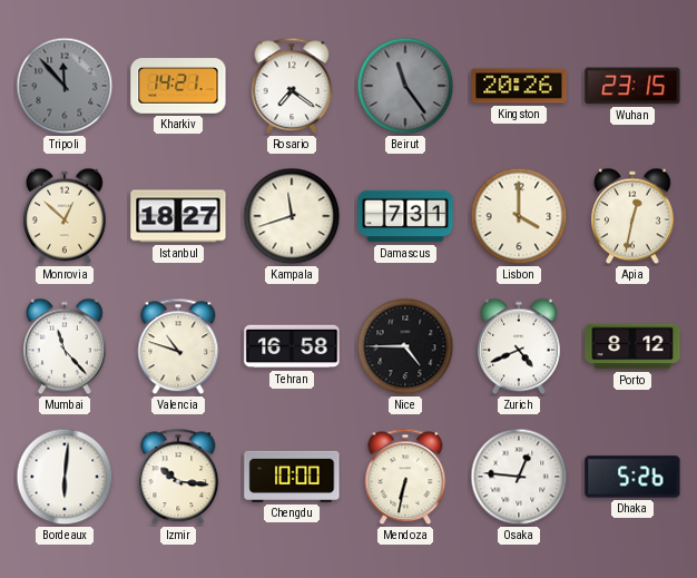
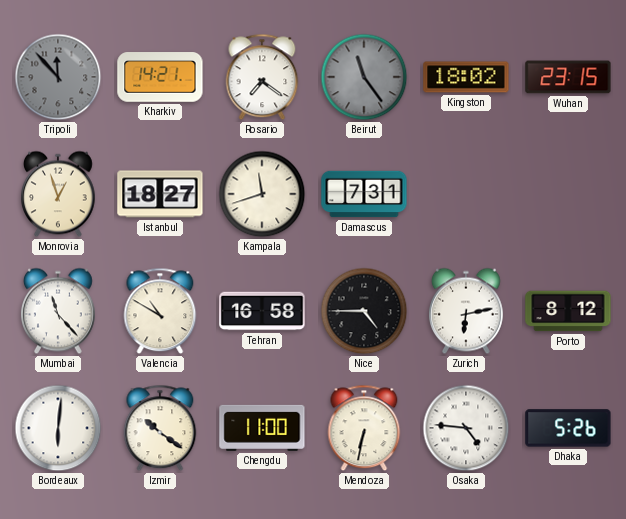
Kingston: 20:26 -> 18:02
Monrovia: 12:52 -> 12:57
Lisbon: 4:00 -> none
Apia: 12:32 -> none
Valencia: 10:48 -> 10:50
Zurich: 4:41 -> 6:13
Izmir: 10:16 -> 10:21
Chengdu: 10:00 -> 11:00
Osaka: 12:46 -> 4:46
